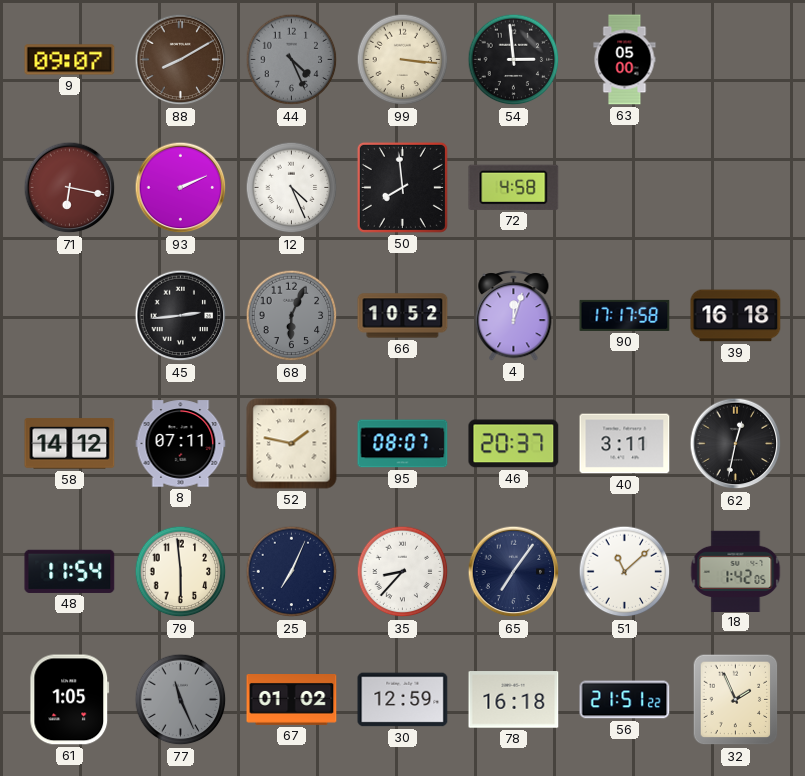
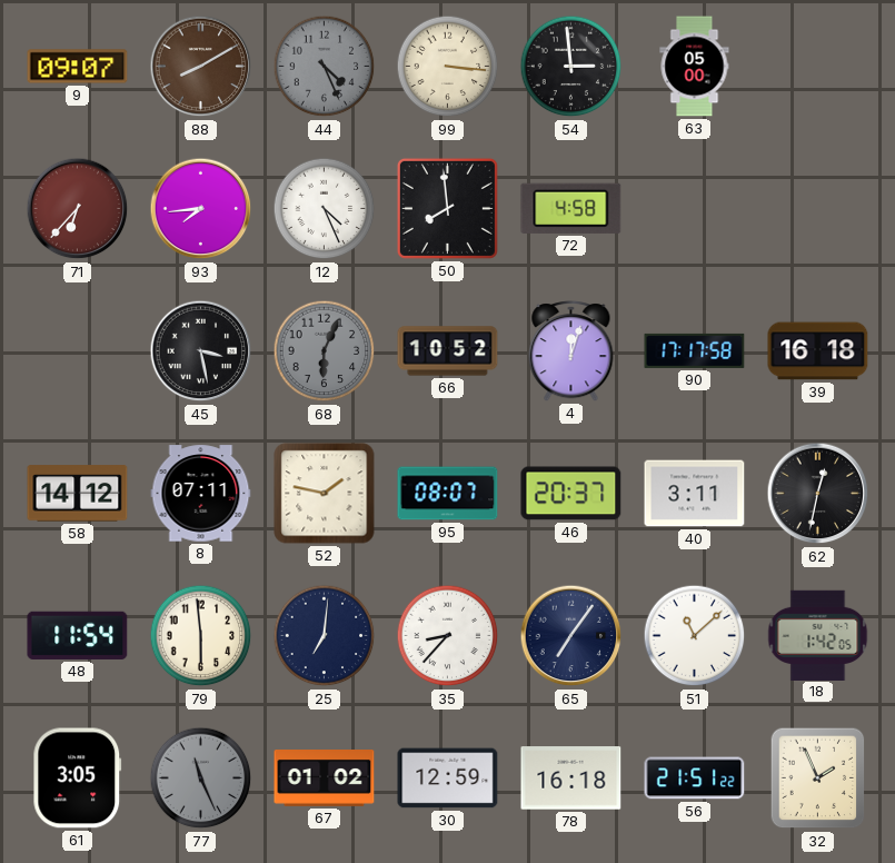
71: 6:17 -> 6:37
93: 2:11 -> 7:44
45: 2:44 -> 3:28
25: 7:04 -> 7:01
61: 1:05 -> 3:05
